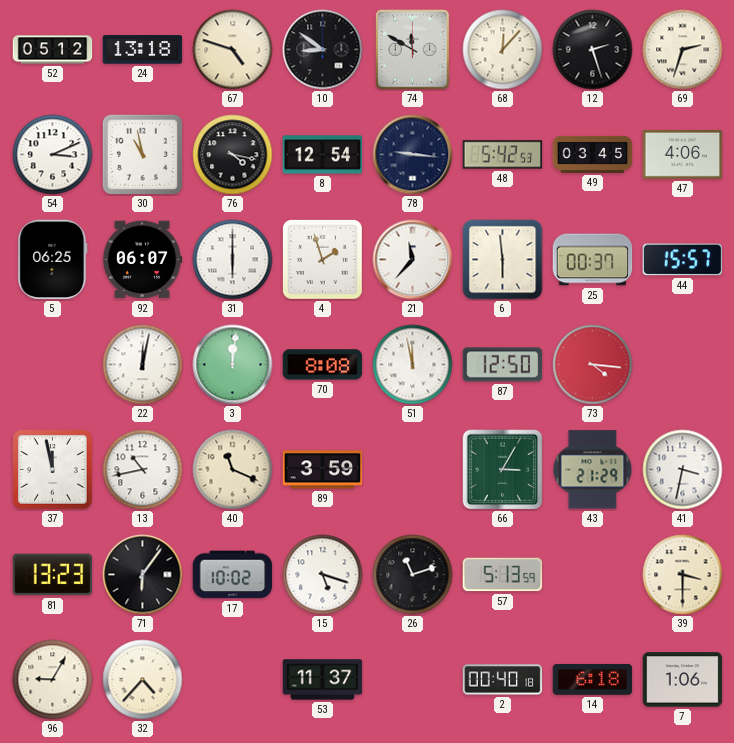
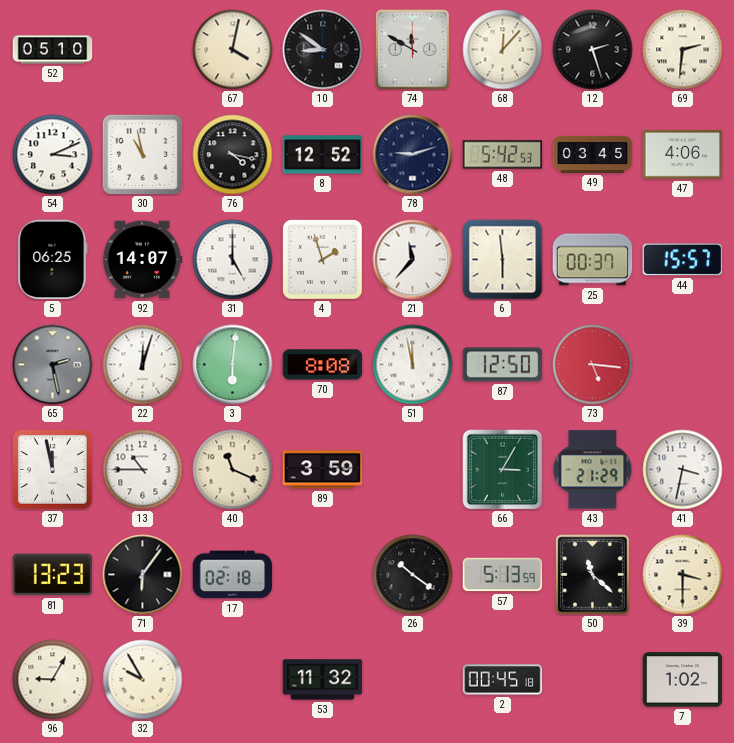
52: 05:12 -> 05:10
24: 13:18 -> none
67: 4:48 -> 4:02
69: 2:33 -> 2:31
8: 12:54 -> 12:52
78: 9:16 -> 9:12
92: 06:07 -> 14:07
31: 6:00 -> 5:00
65: none -> 2:28
22: 12:02 -> 12:03
3: 12:01 -> 6:01
73: 4:16 -> 5:16
13: 10:43 -> 10:45
17: 10:02 -> 02:18
15: 5:18 -> none
26: 11:12 -> 10:21
50: none -> 11:22
32: 4:37 -> 9:55
53: 11:37 -> 11:32
2: 00:40 -> 00:45
14: 6:18 -> none
7: 1:06 -> 1:02
